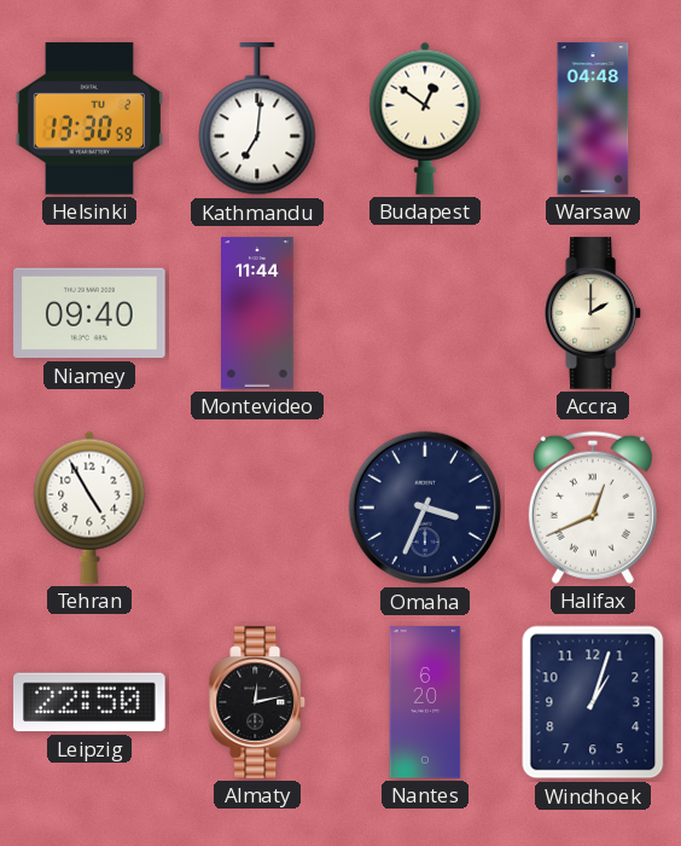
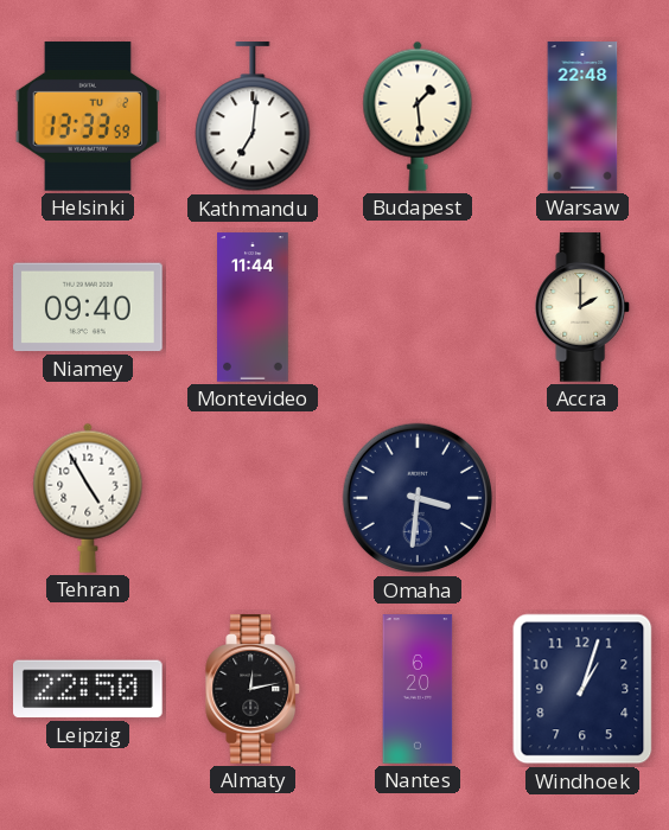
Helsinki: 13:30 -> 13:33
Budapest: 12:51 -> 1:29
Warsaw: 04:48 -> 22:48
Omaha: 3:34 -> 3:31
Halifax: 12:41 -> none
